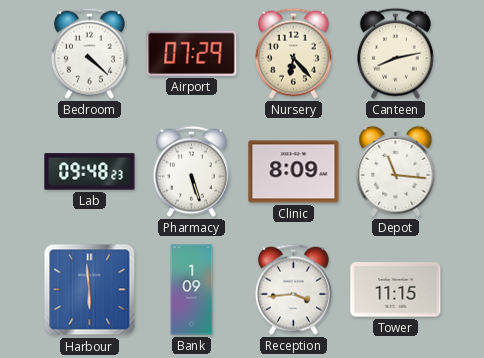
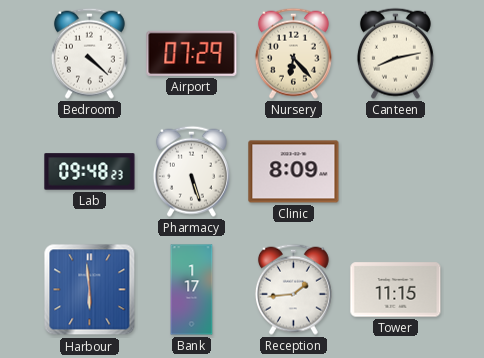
Depot: 11:16 -> none
Bank: 1:09 -> 1:17
Reception: 3:44 -> 1:44
